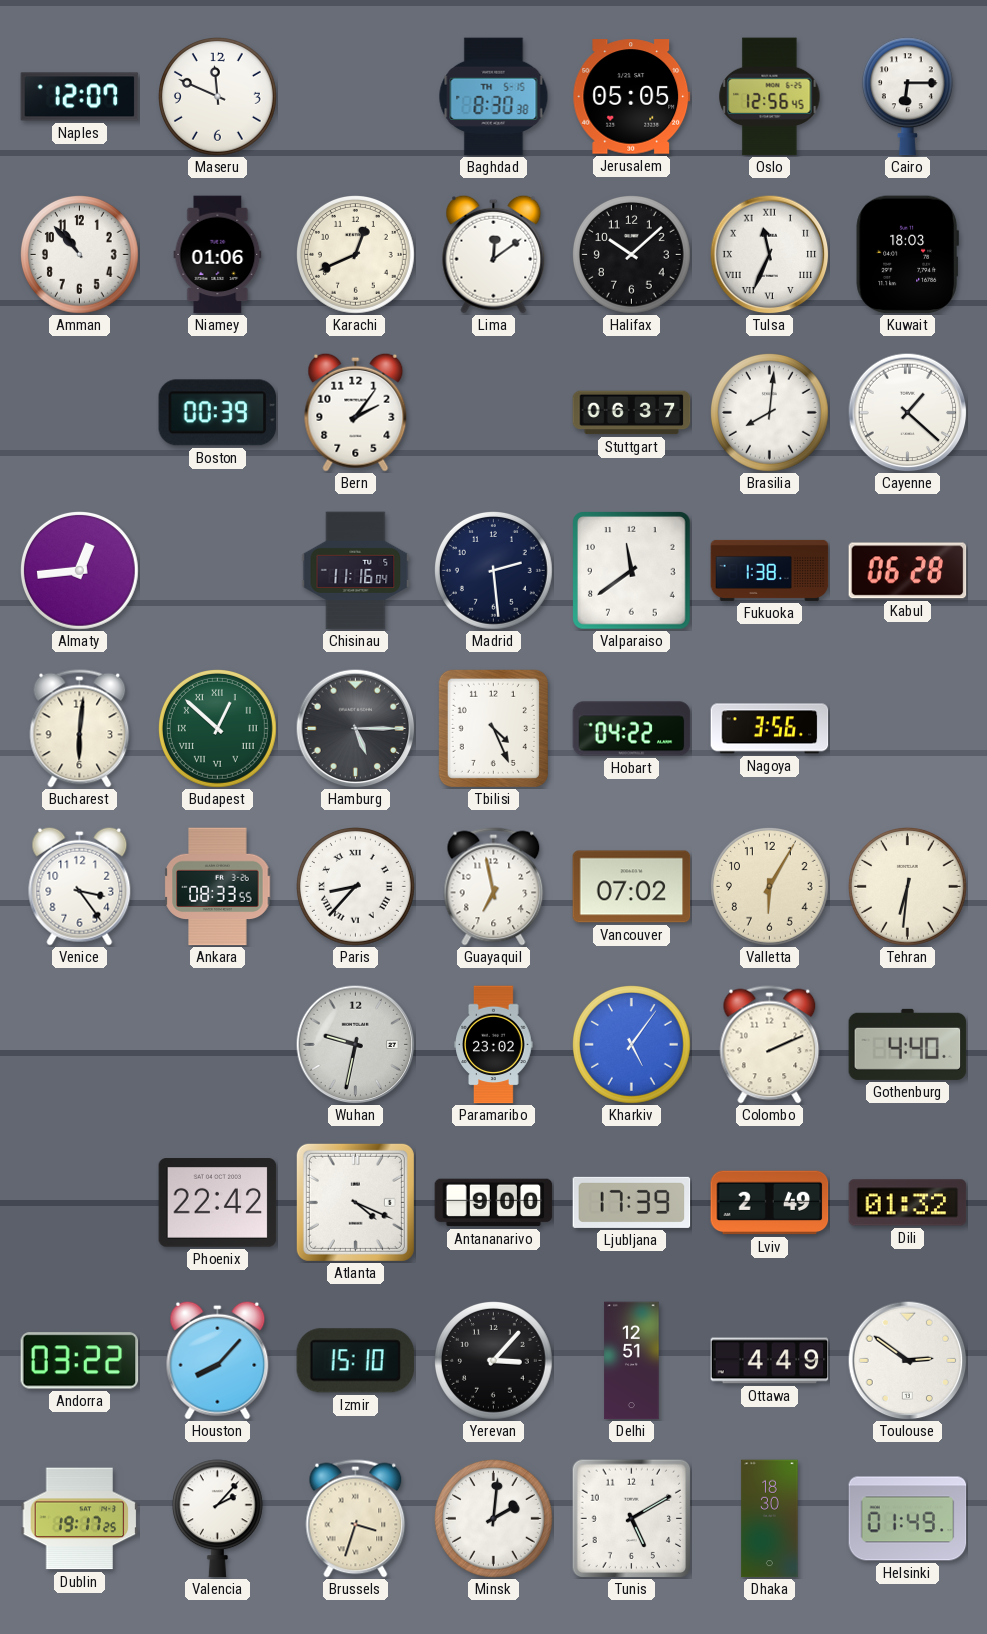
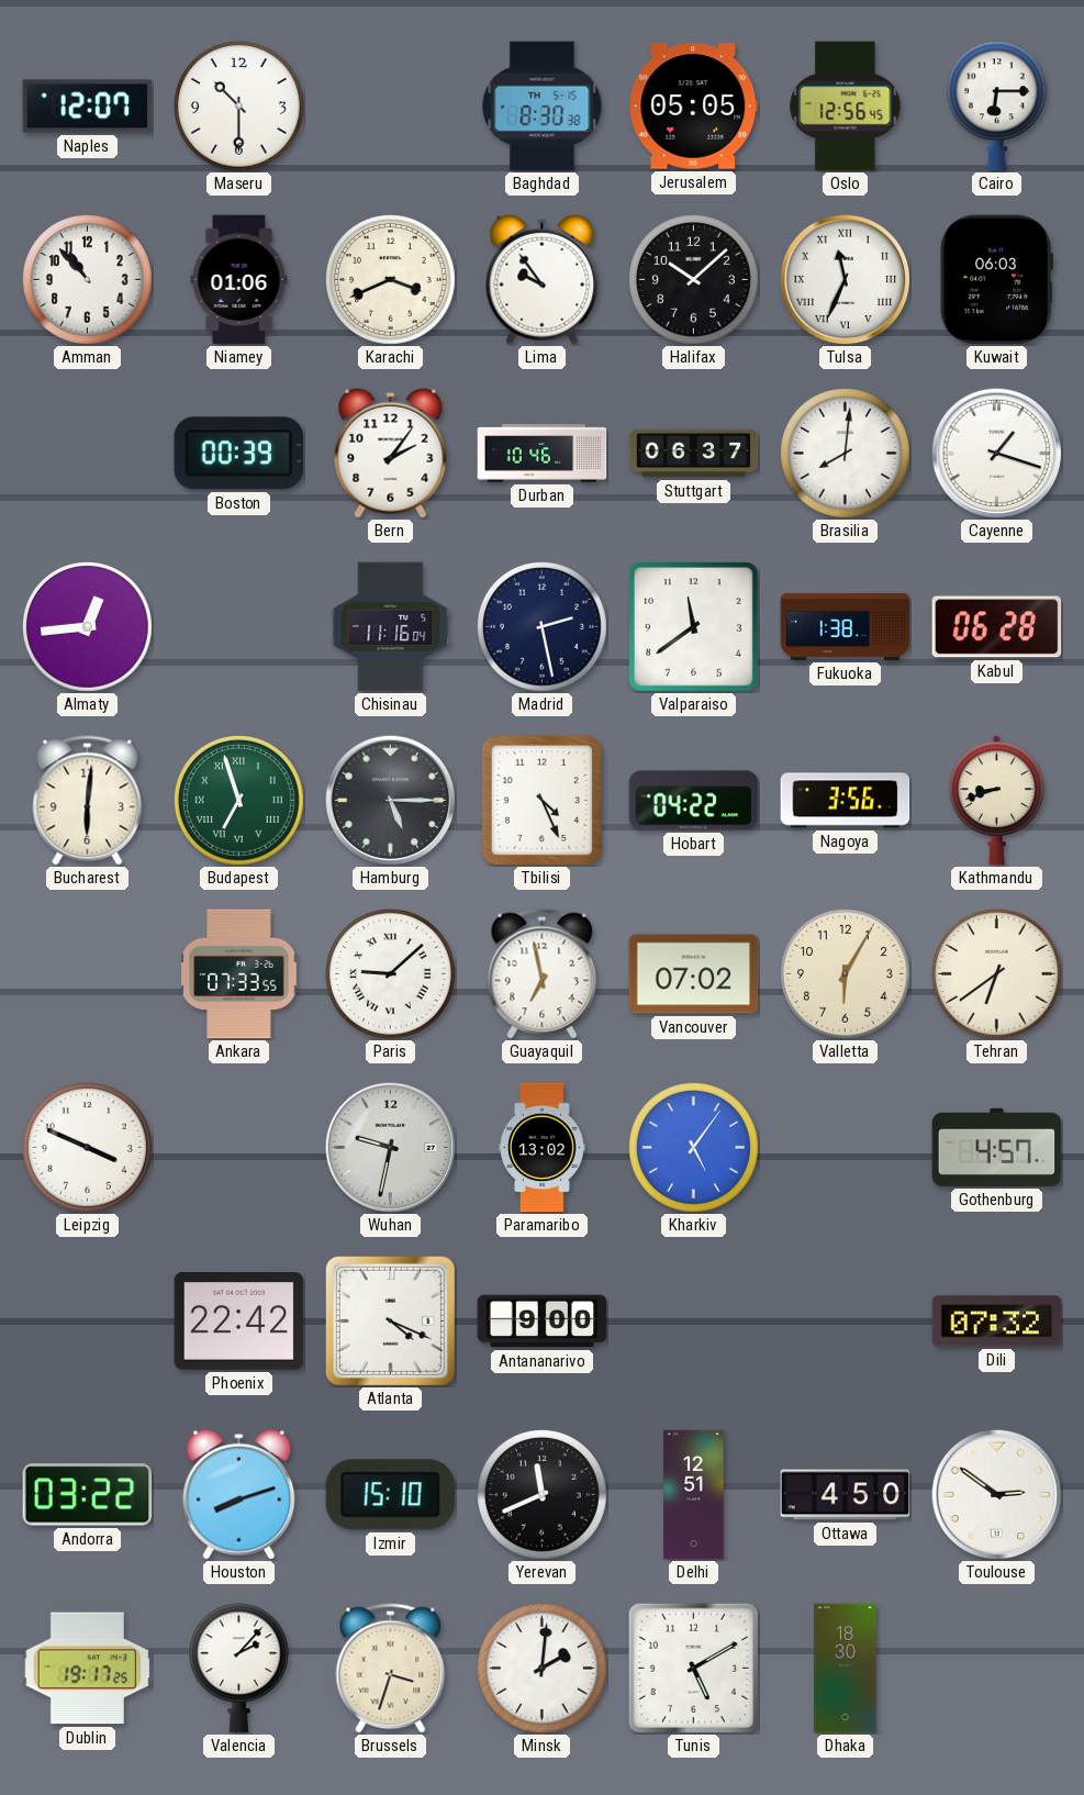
Maseru: 11:49 -> 10:30
Karachi: 12:41 -> 3:41
Lima: 12:09 -> 9:54
Kuwait: 18:03 -> 06:03
Durban: none -> 10:46
Cayenne: 1:22 -> 1:18
Madrid: 2:29 -> 2:28
Budapest: 12:52 -> 6:57
Kathmandu: none -> 8:42
Venice: 3:24 -> none
Ankara: 08:33 -> 07:33
Paris: 8:37 -> 9:08
Tehran: 6:31 -> 6:39
Leipzig: none -> 3:49
Paramaribo: 23:02 -> 13:02
Colombo: 2:11 -> none
Gothenburg: 4:40 -> 4:57
Ljubljana: 17:39 -> none
Lviv: 2:49 -> none
Dili: 01:32 -> 07:32
Houston: 8:07 -> 8:12
Yerevan: 3:07 -> 11:41
Ottawa: 4:49 -> 4:50
Helsinki: 01:49 -> none
